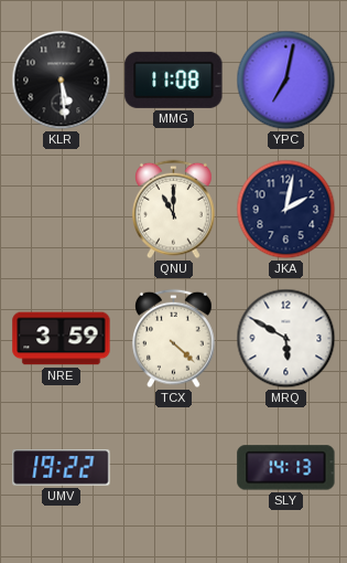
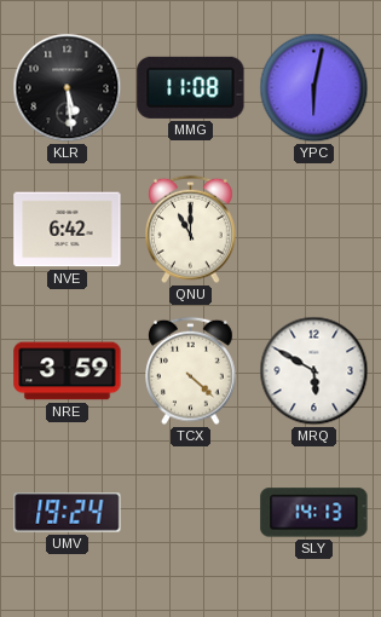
YPC: 7:02 -> 6:02
NVE: none -> 6:42
JKA: 2:02 -> none
UMV: 19:22 -> 19:24
